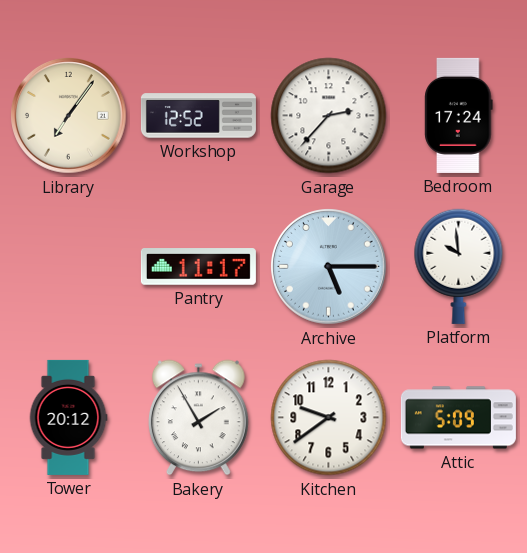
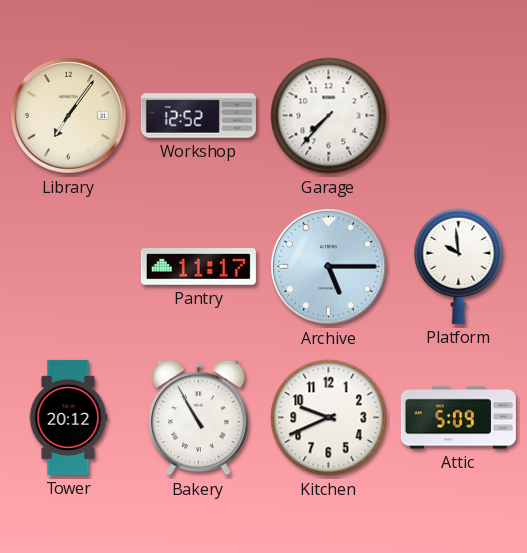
Garage: 2:37 -> 7:37
Bedroom: 17:24 -> none
Bakery: 1:55 -> 10:55
Kitchen: 9:39 -> 9:41
